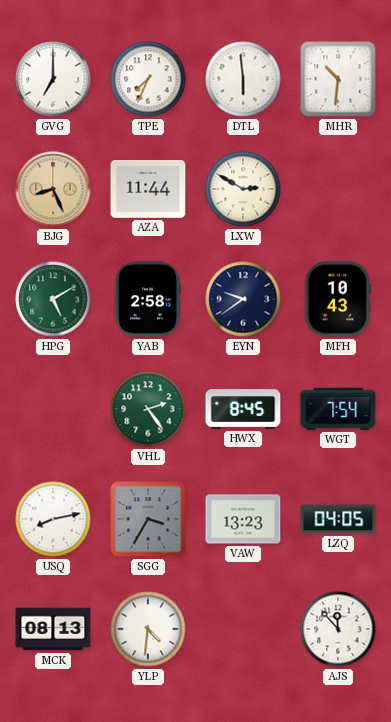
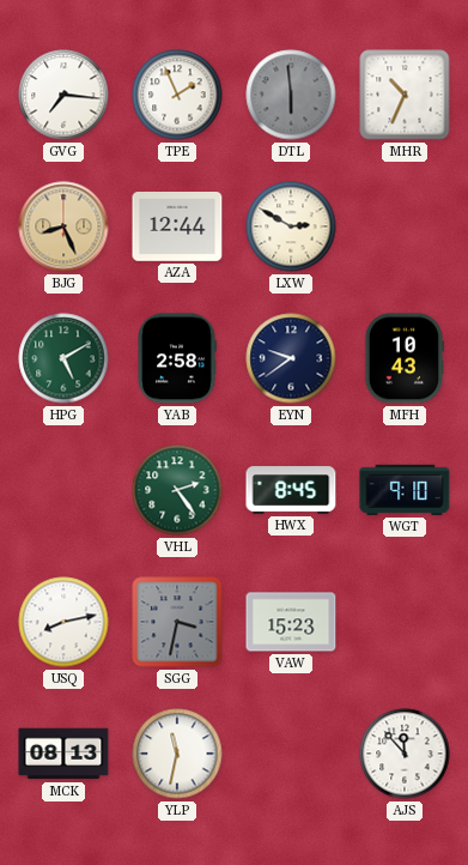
GVG: 7:00 -> 7:16
TPE: 7:34 -> 1:56
DTL dial: white -> grey
MHR: 10:31 -> 10:34
AZA: 11:44 -> 12:44
WGT: 7:54 -> 9:10
SGG: 3:35 -> 3:32
VAW: 13:23 -> 15:23
LZQ: 04:05 -> none
YLP: 4:31 -> 11:32
